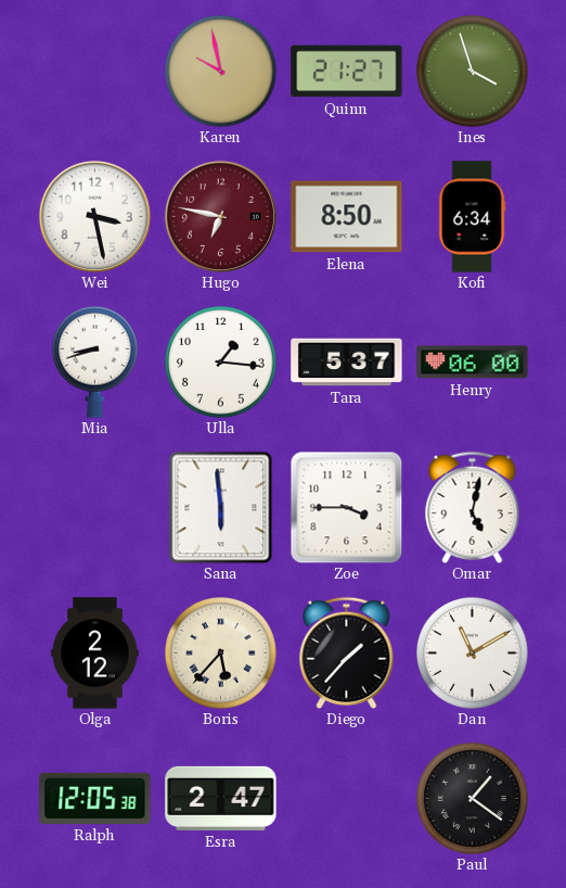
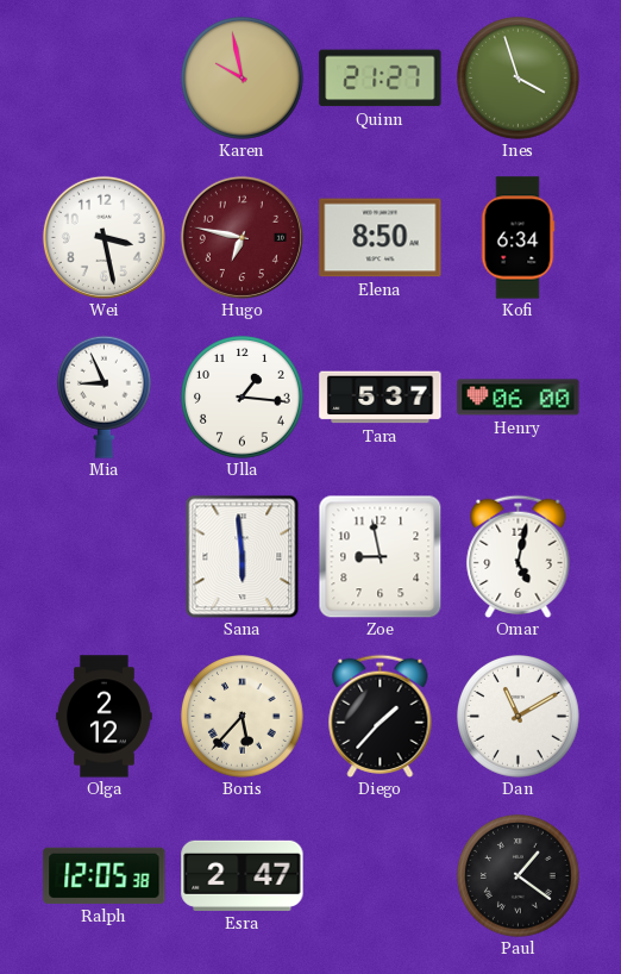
Mia: 8:42 -> 8:56
Zoe: 3:45 -> 8:58
